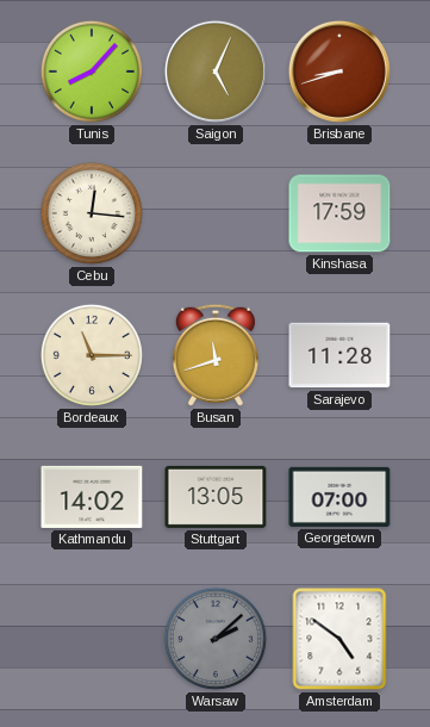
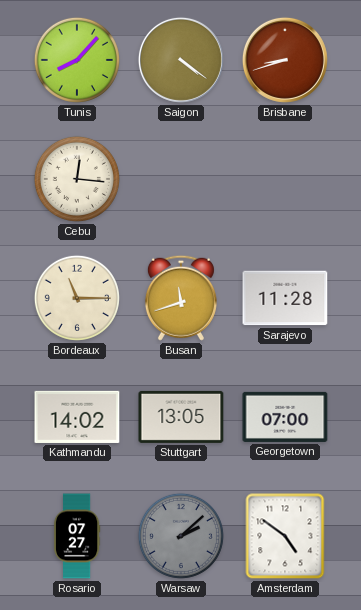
Saigon: 5:04 -> 4:21
Kinshasa: 17:59 -> none
Rosario: none -> 07:27
